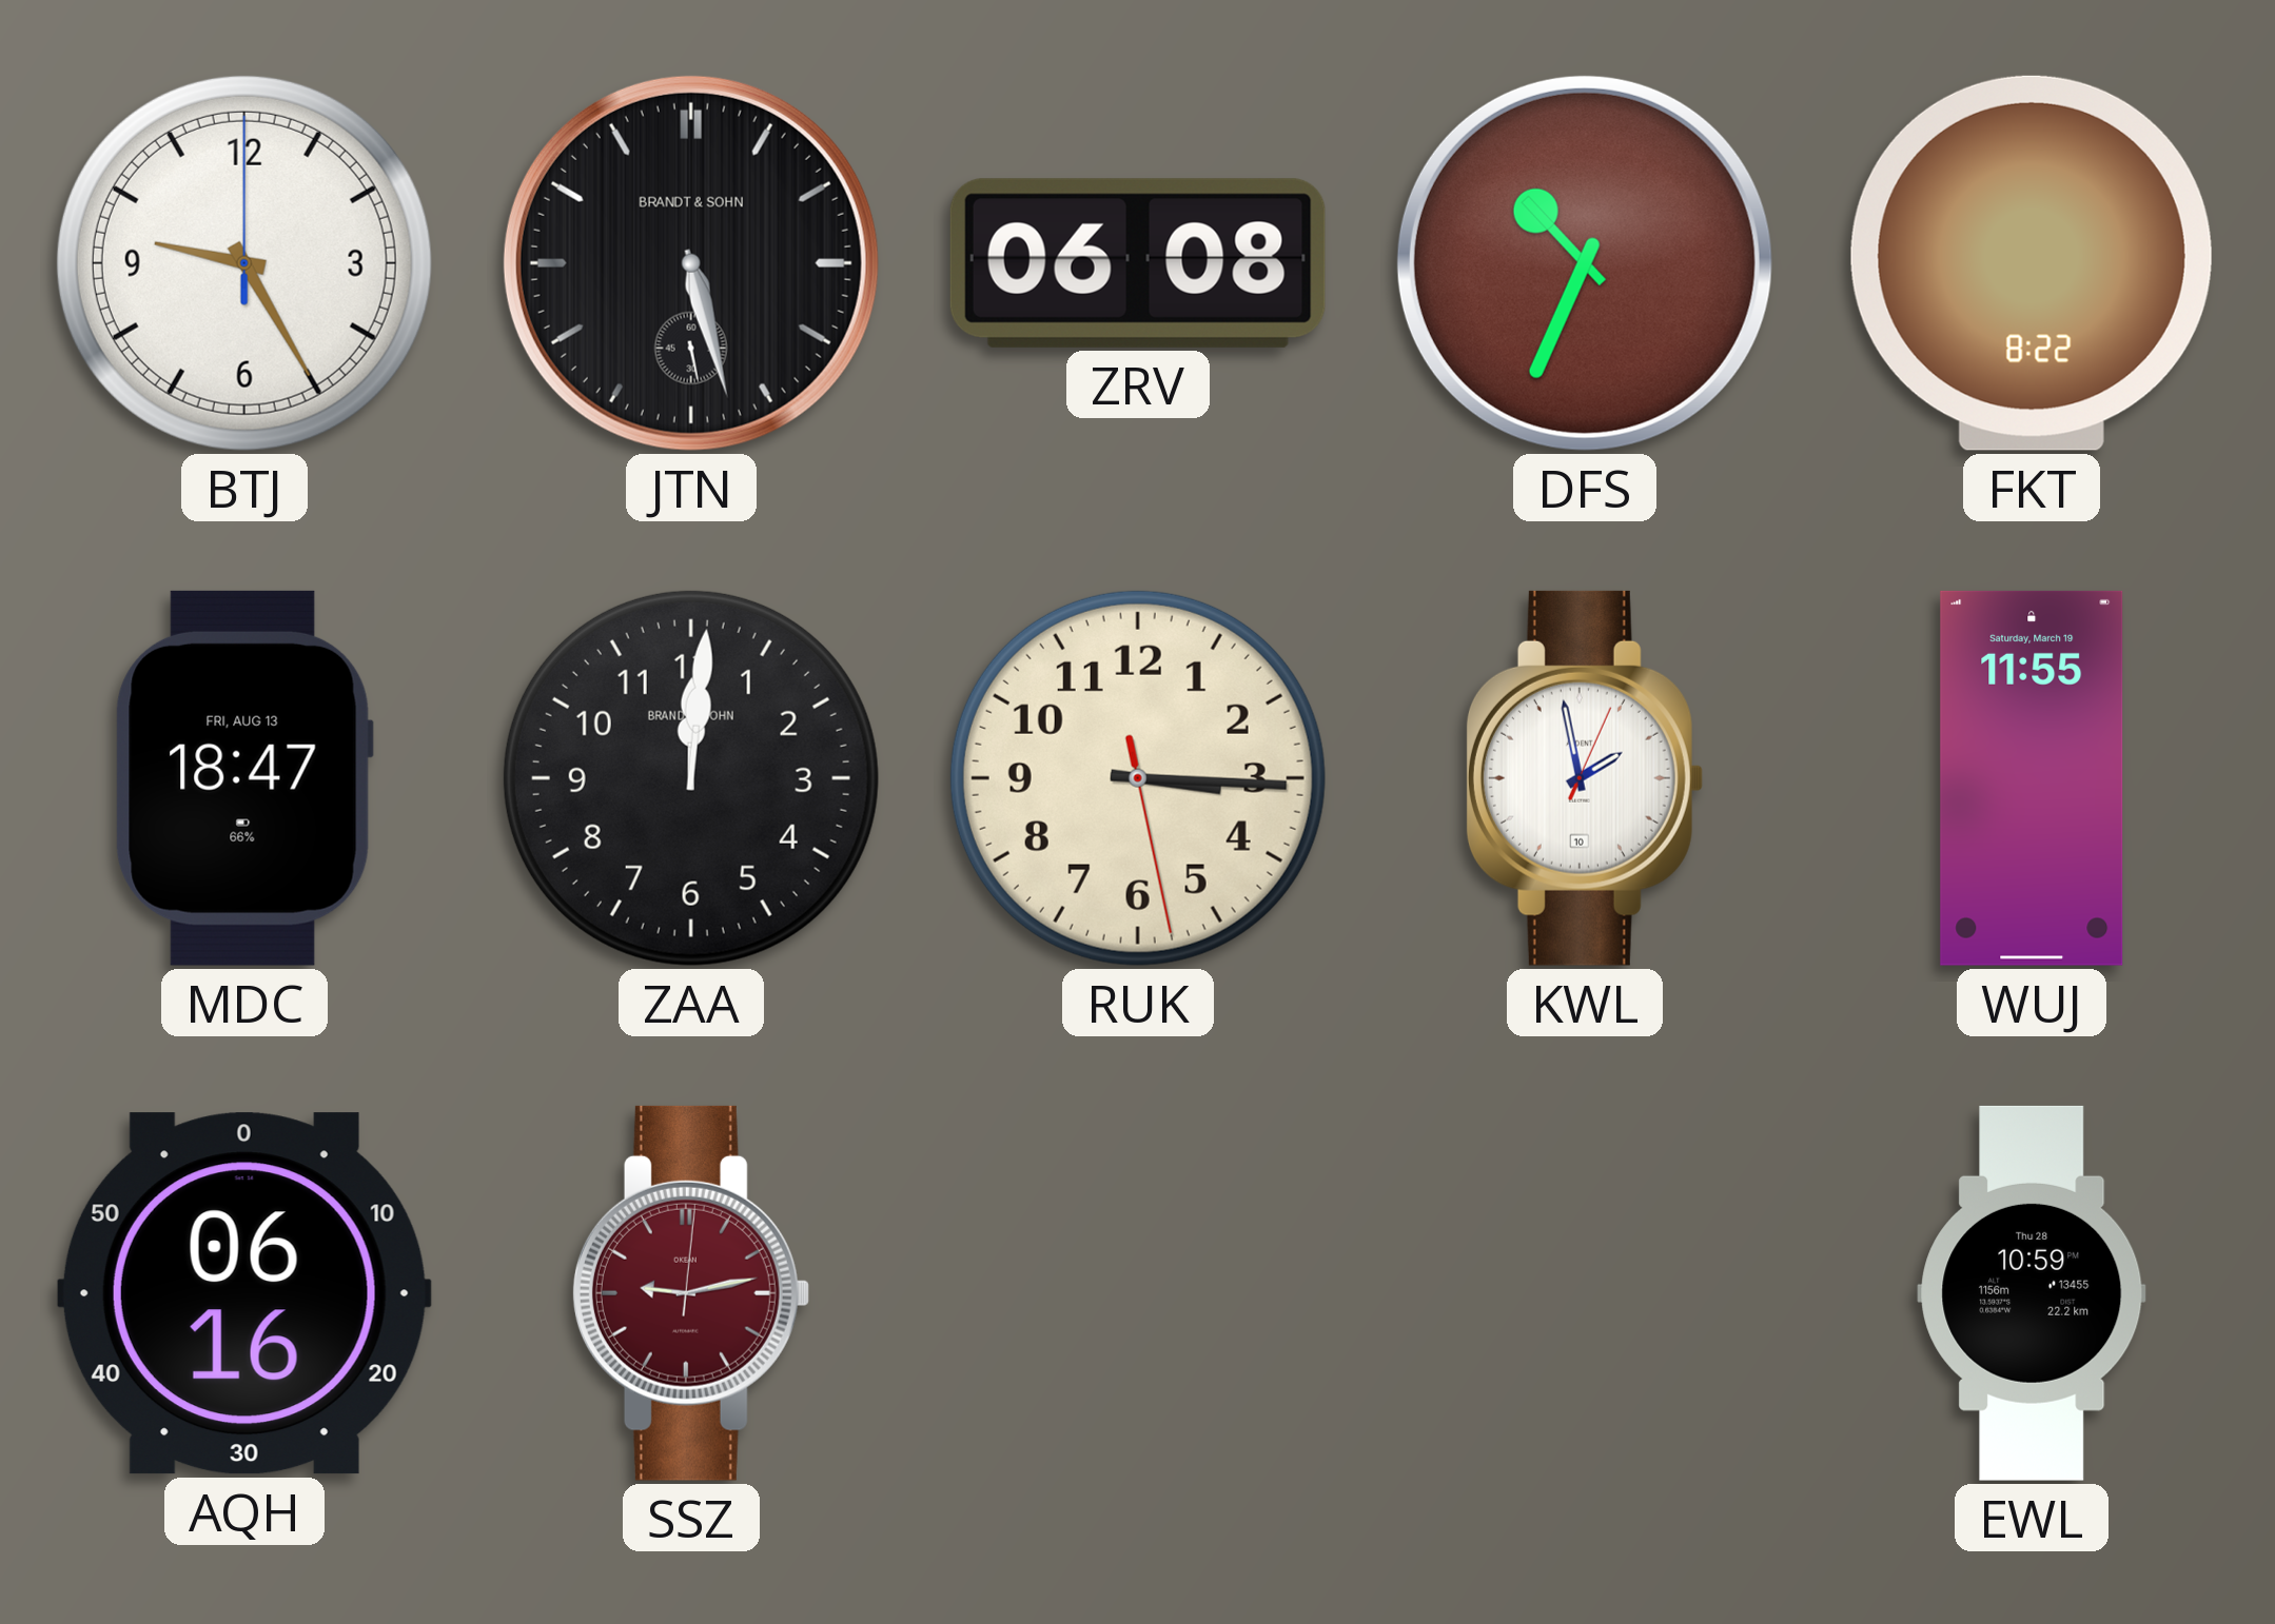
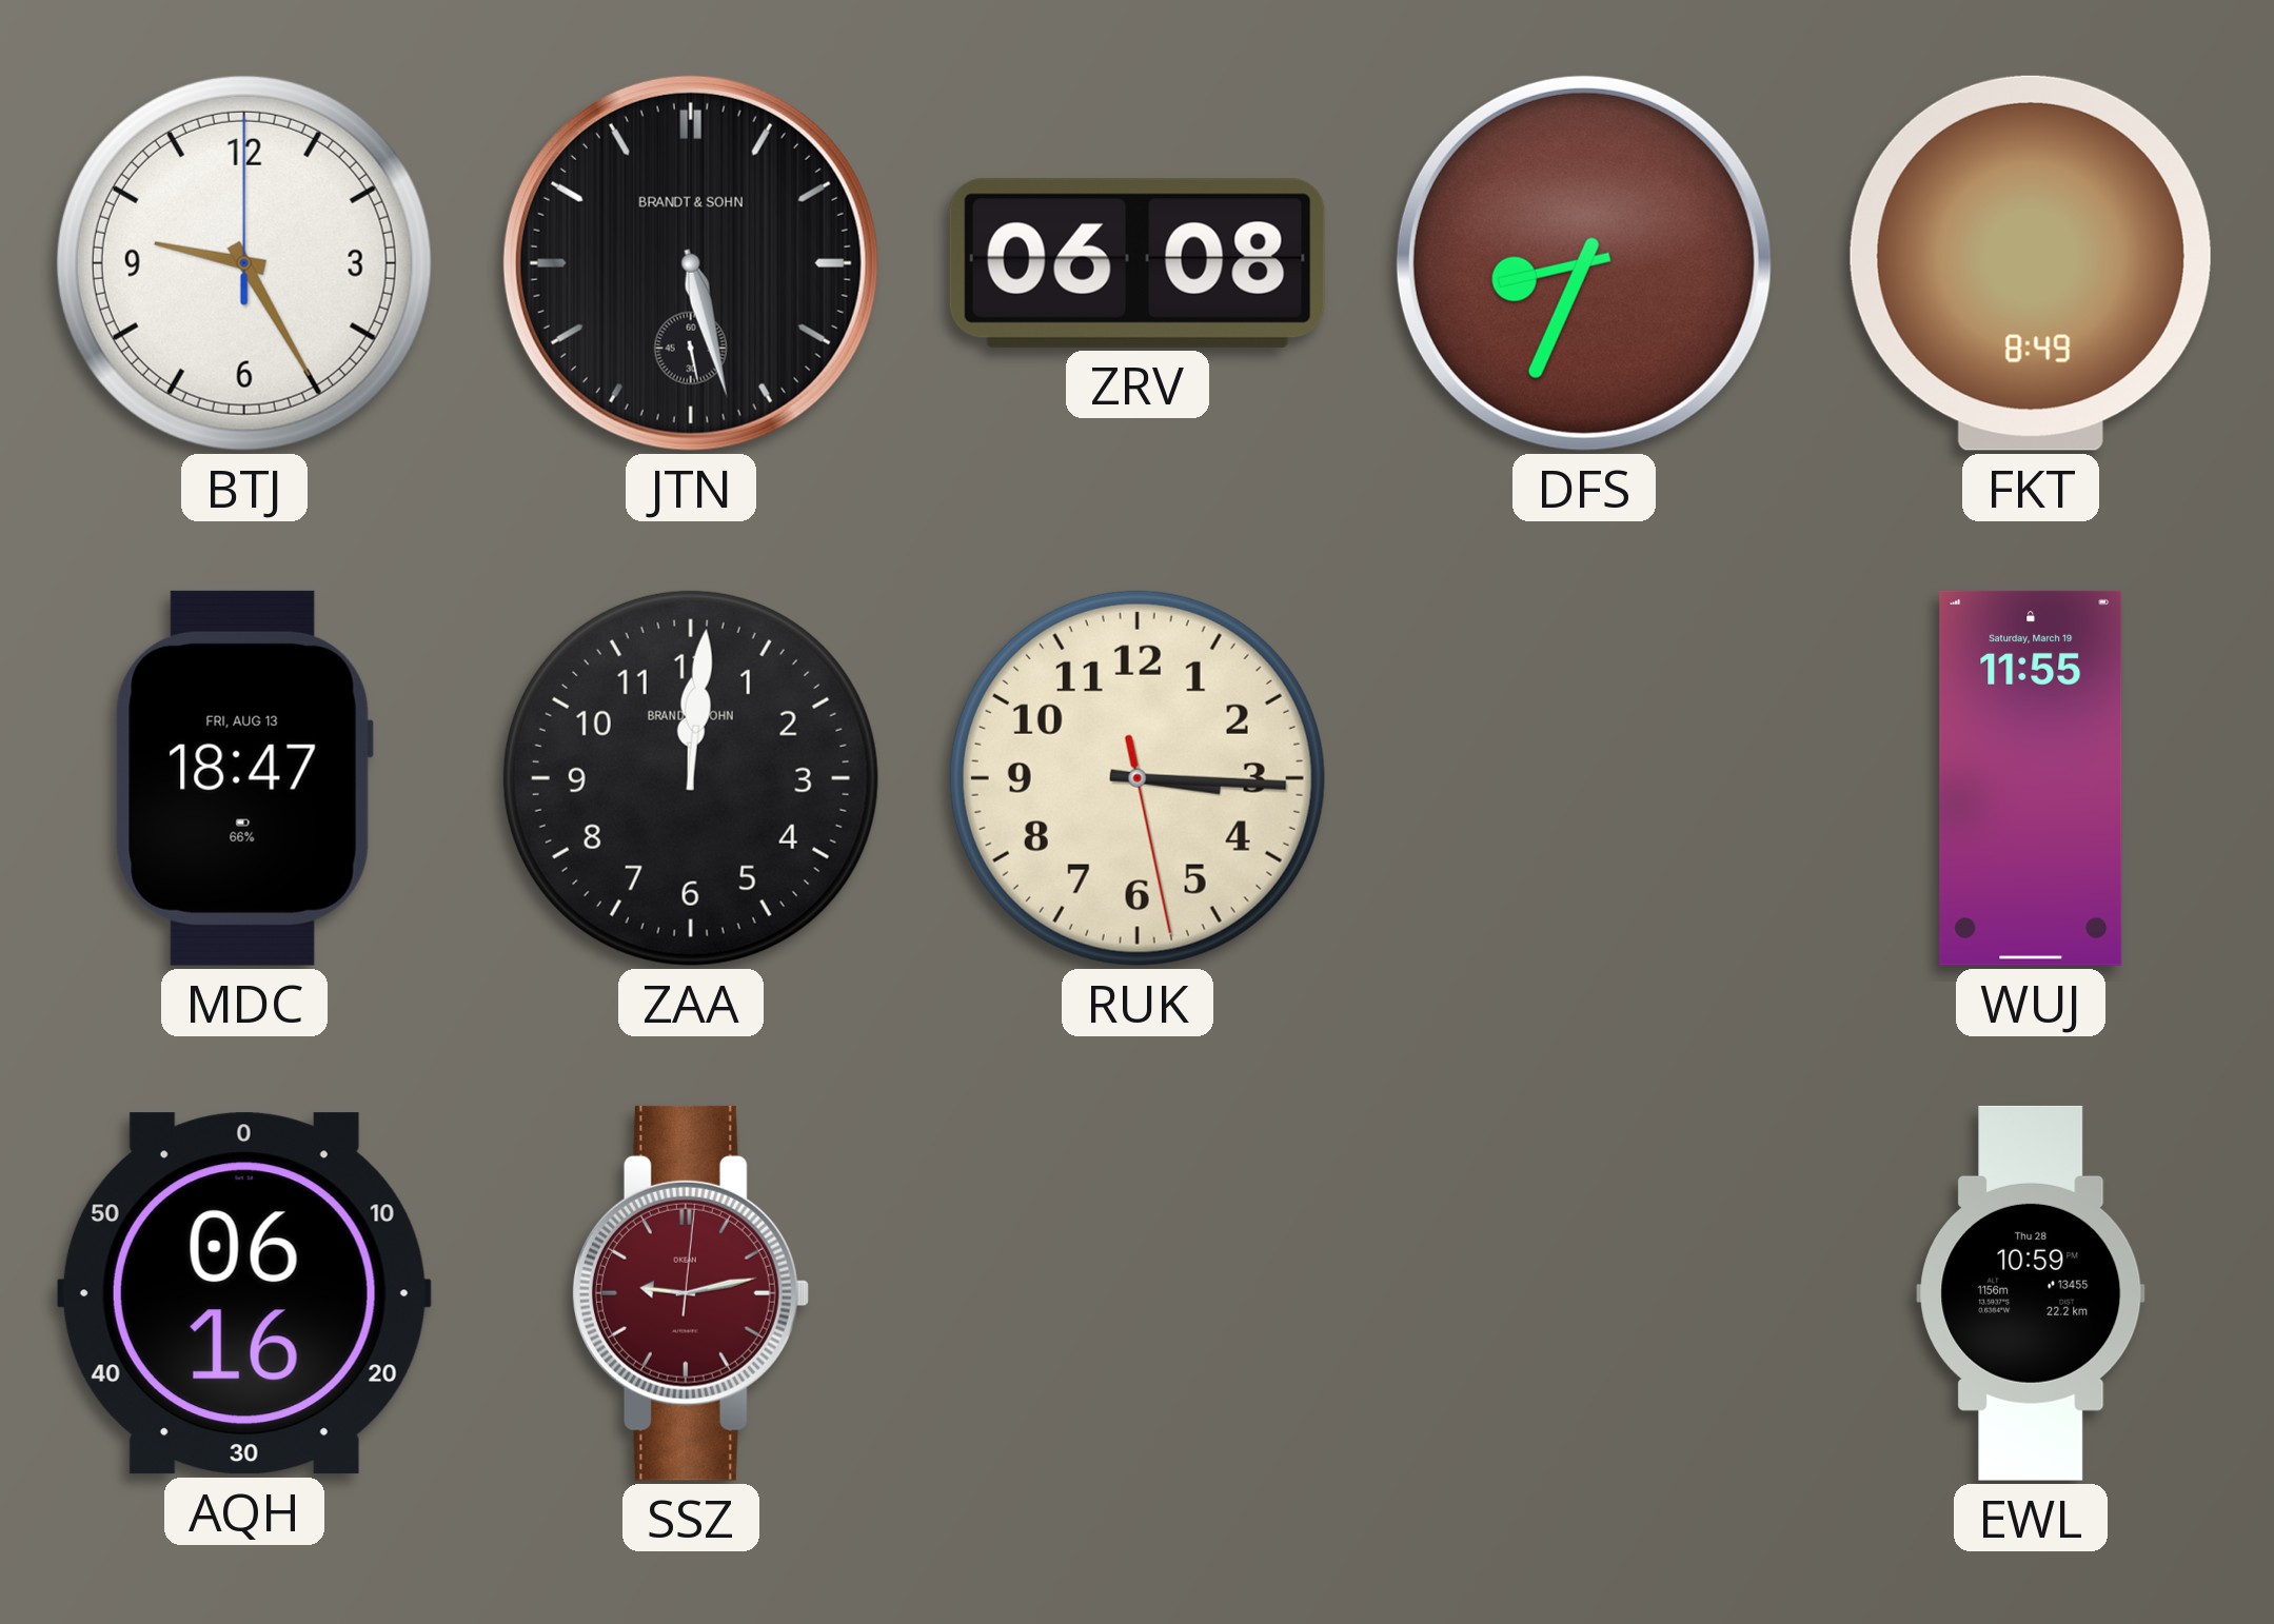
DFS: 10:34 -> 8:34
FKT: 8:22 -> 8:49
KWL: 1:58 -> none
